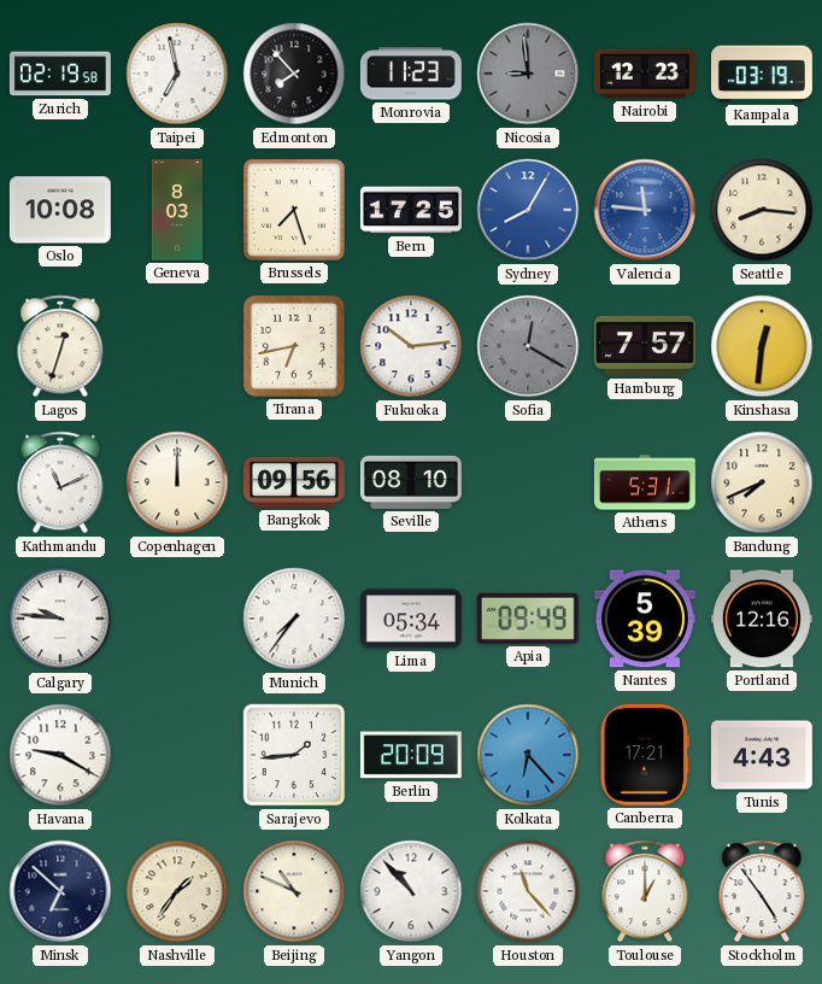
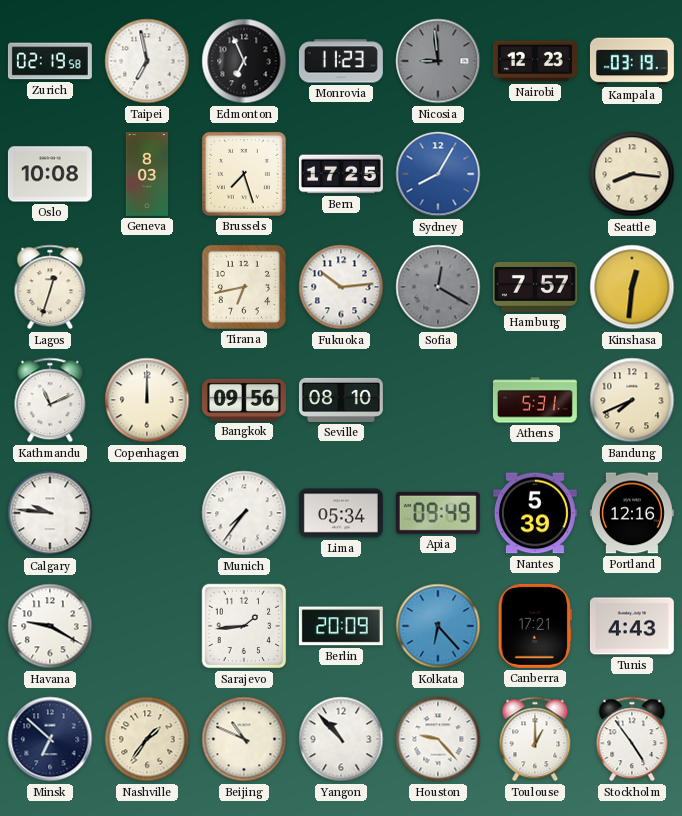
Edmonton: 7:53 -> 6:56
Valencia: 11:46 -> none
Houston: 11:23 -> 9:23
